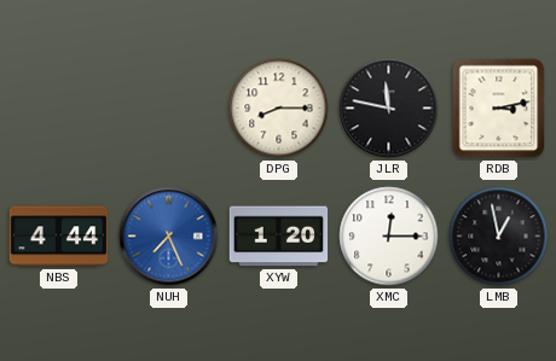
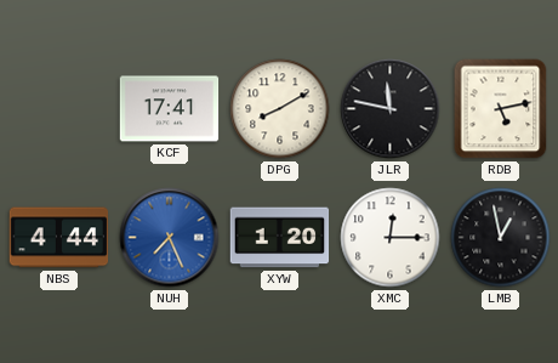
KCF: none -> 17:41
DPG: 8:15 -> 8:10
RDB: 3:13 -> 5:13
